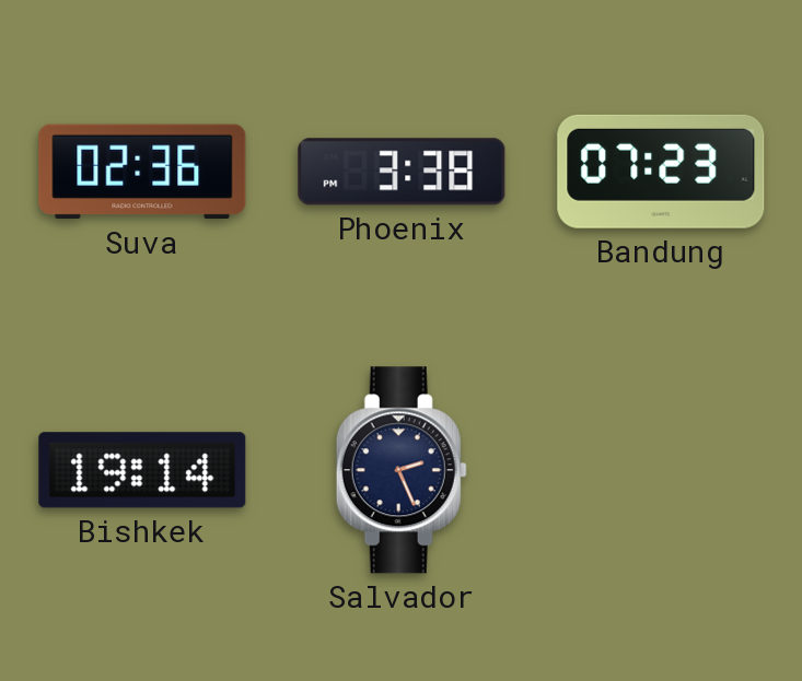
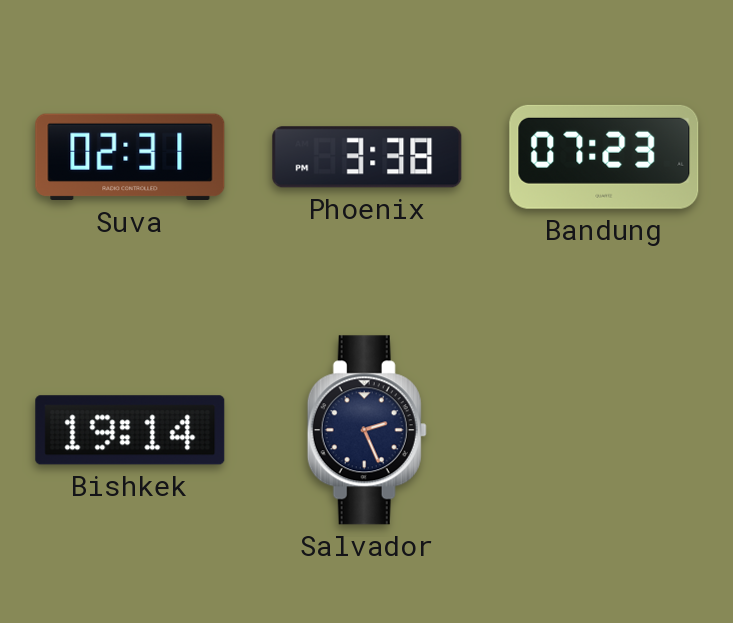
Suva: 02:36 -> 02:31
